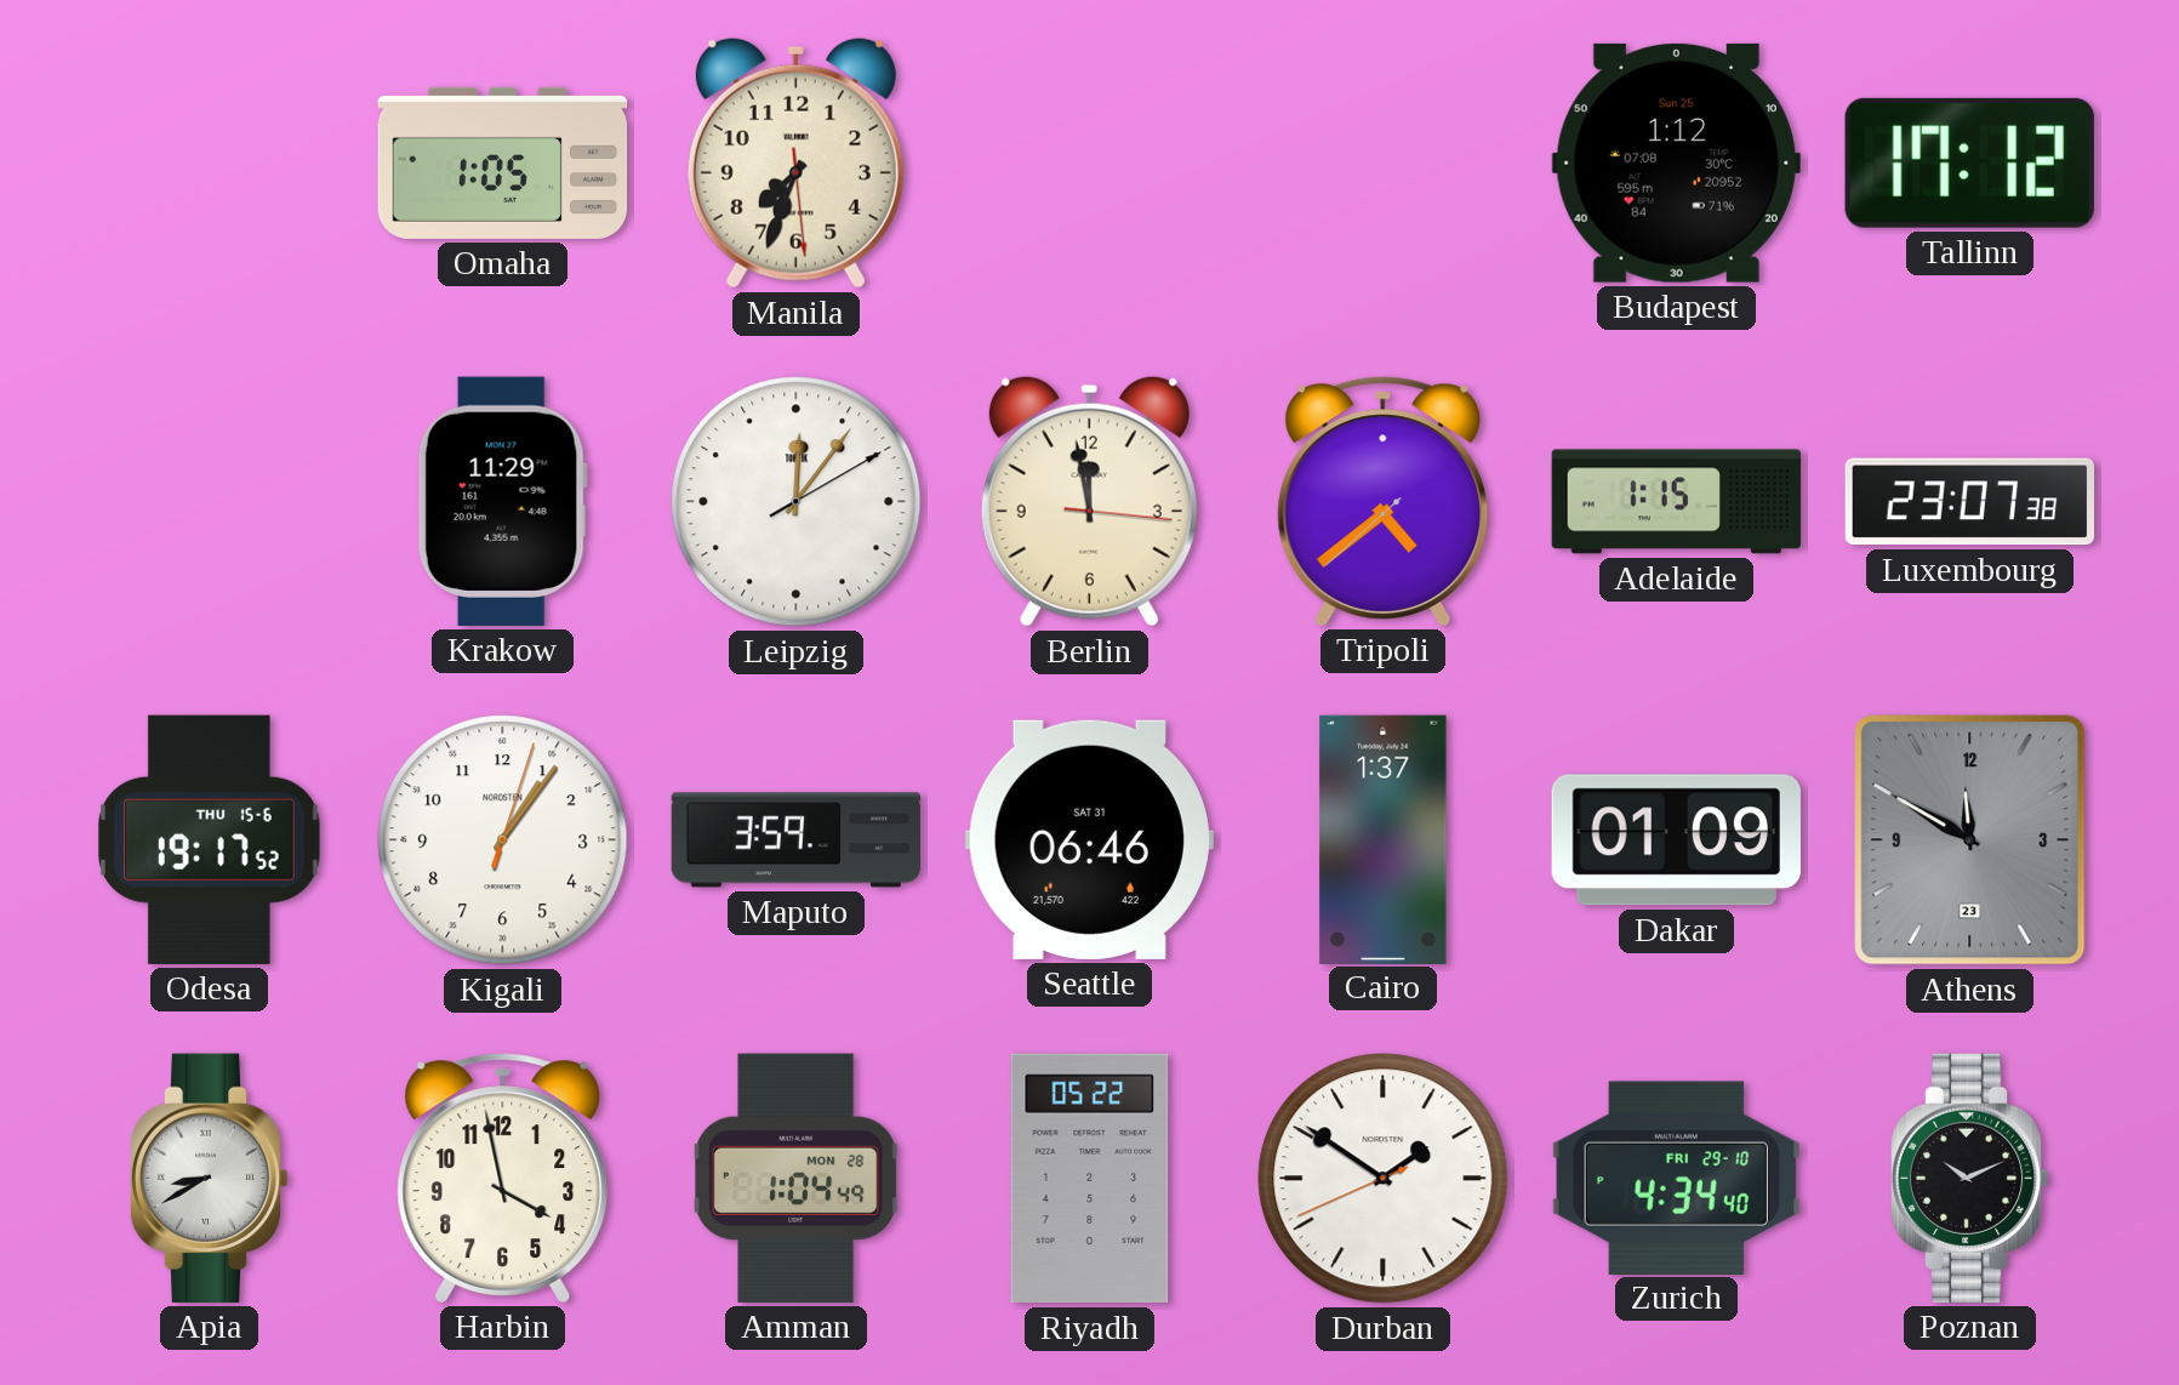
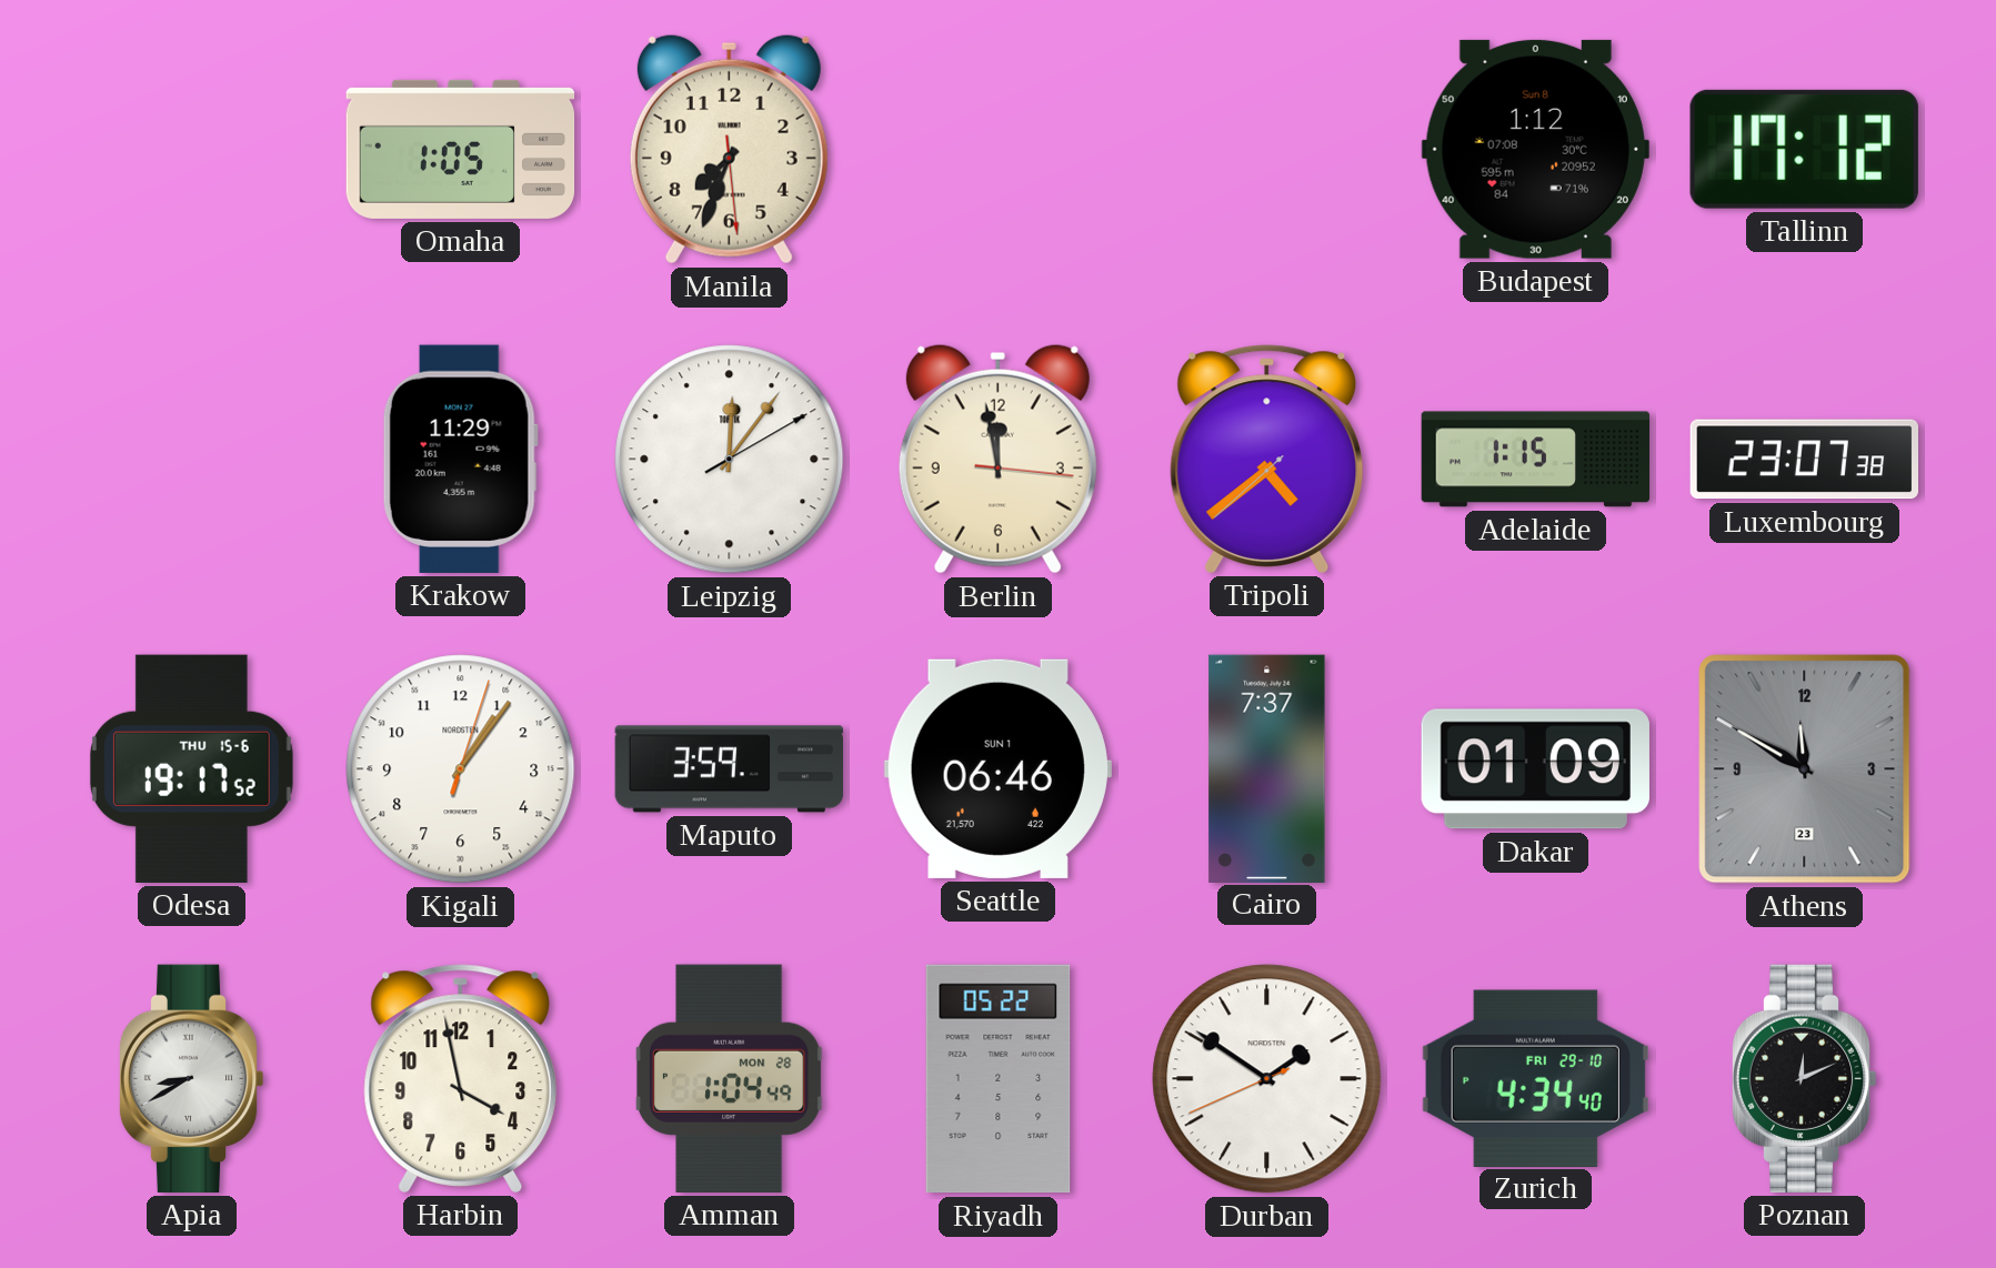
Budapest date: Sun 25 -> Sun 8
Seattle date: SAT 31 -> SUN 1
Cairo: 1:37 -> 7:37
Poznan: 10:11 -> 12:11
